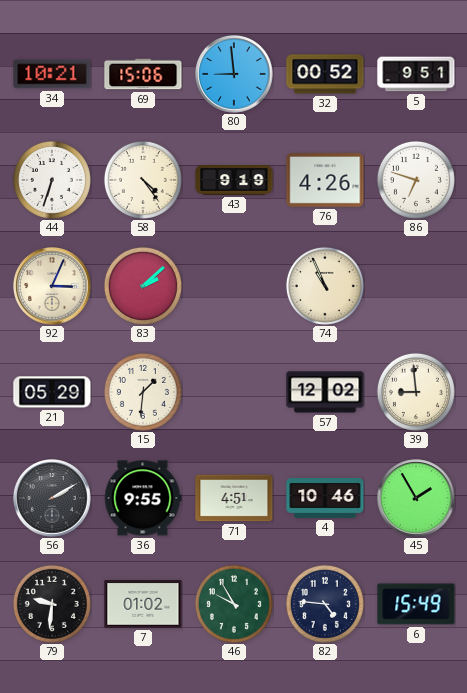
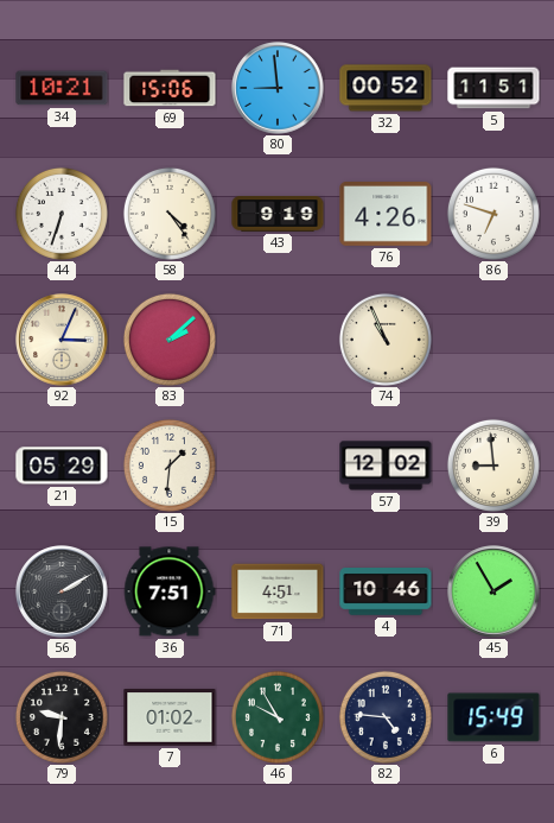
5: 9:51 -> 11:51
36: 9:55 -> 7:51
